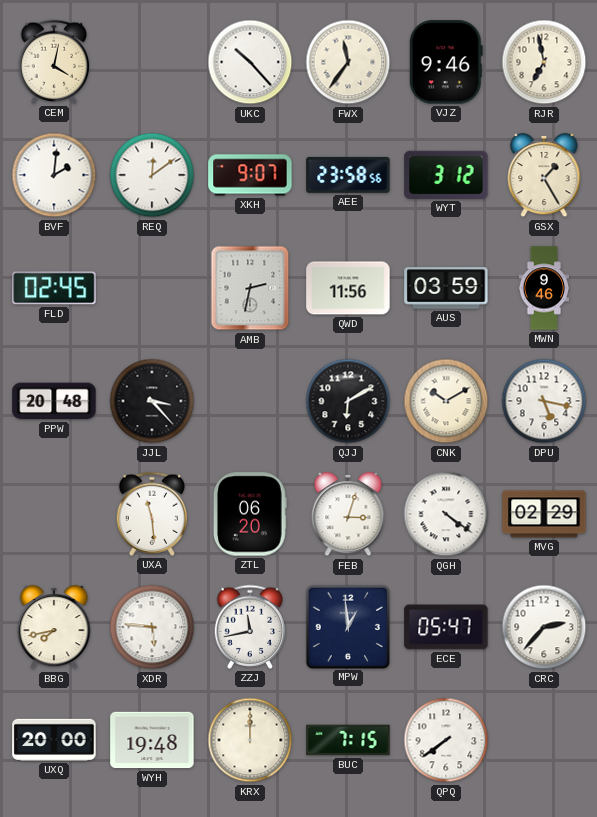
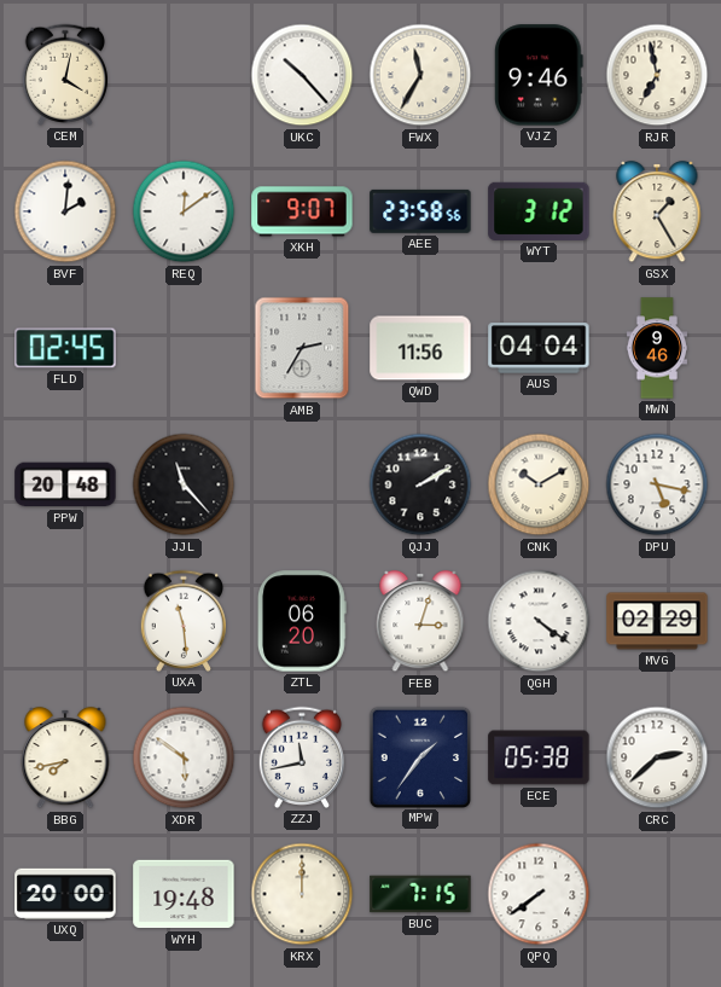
FWX: 11:36 -> 11:35
AMB: 2:32 -> 2:35
AUS: 03:59 -> 04:04
JJL: 3:23 -> 11:23
QJJ: 6:10 -> 2:10
XDR: 5:46 -> 5:51
MPW: 12:59 -> 1:36
ECE: 05:47 -> 05:38
CRC: 2:37 -> 2:38
